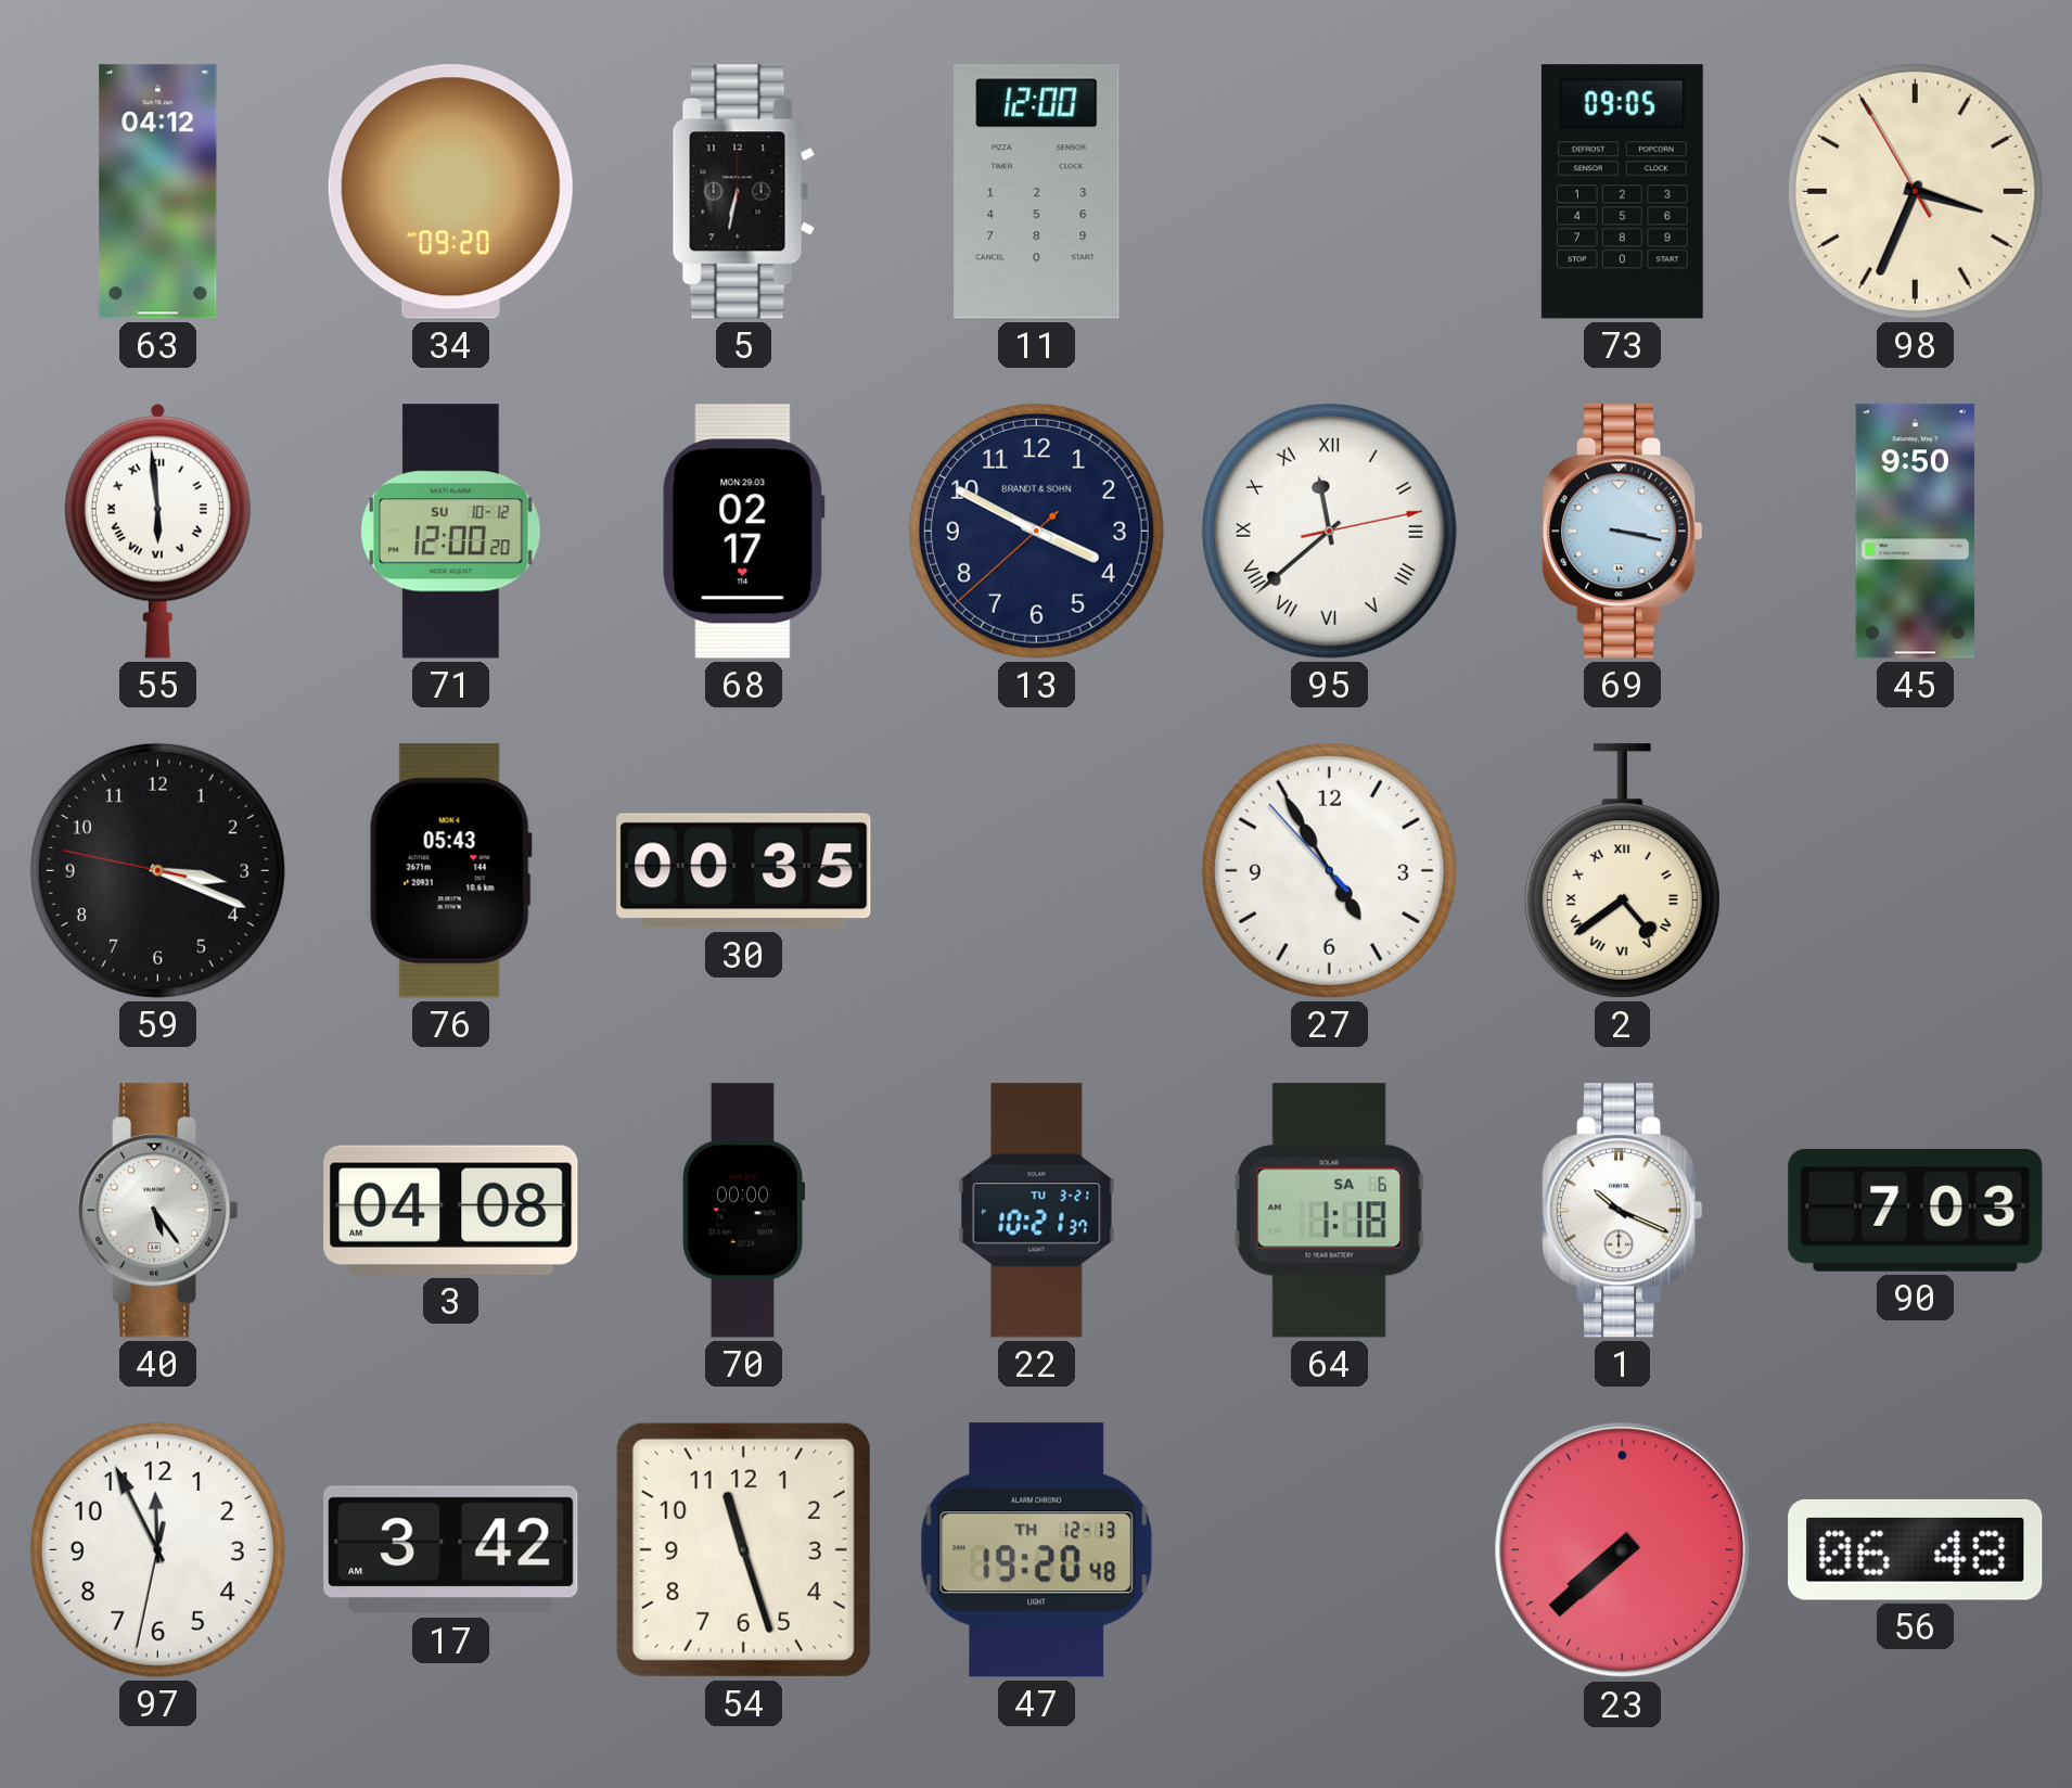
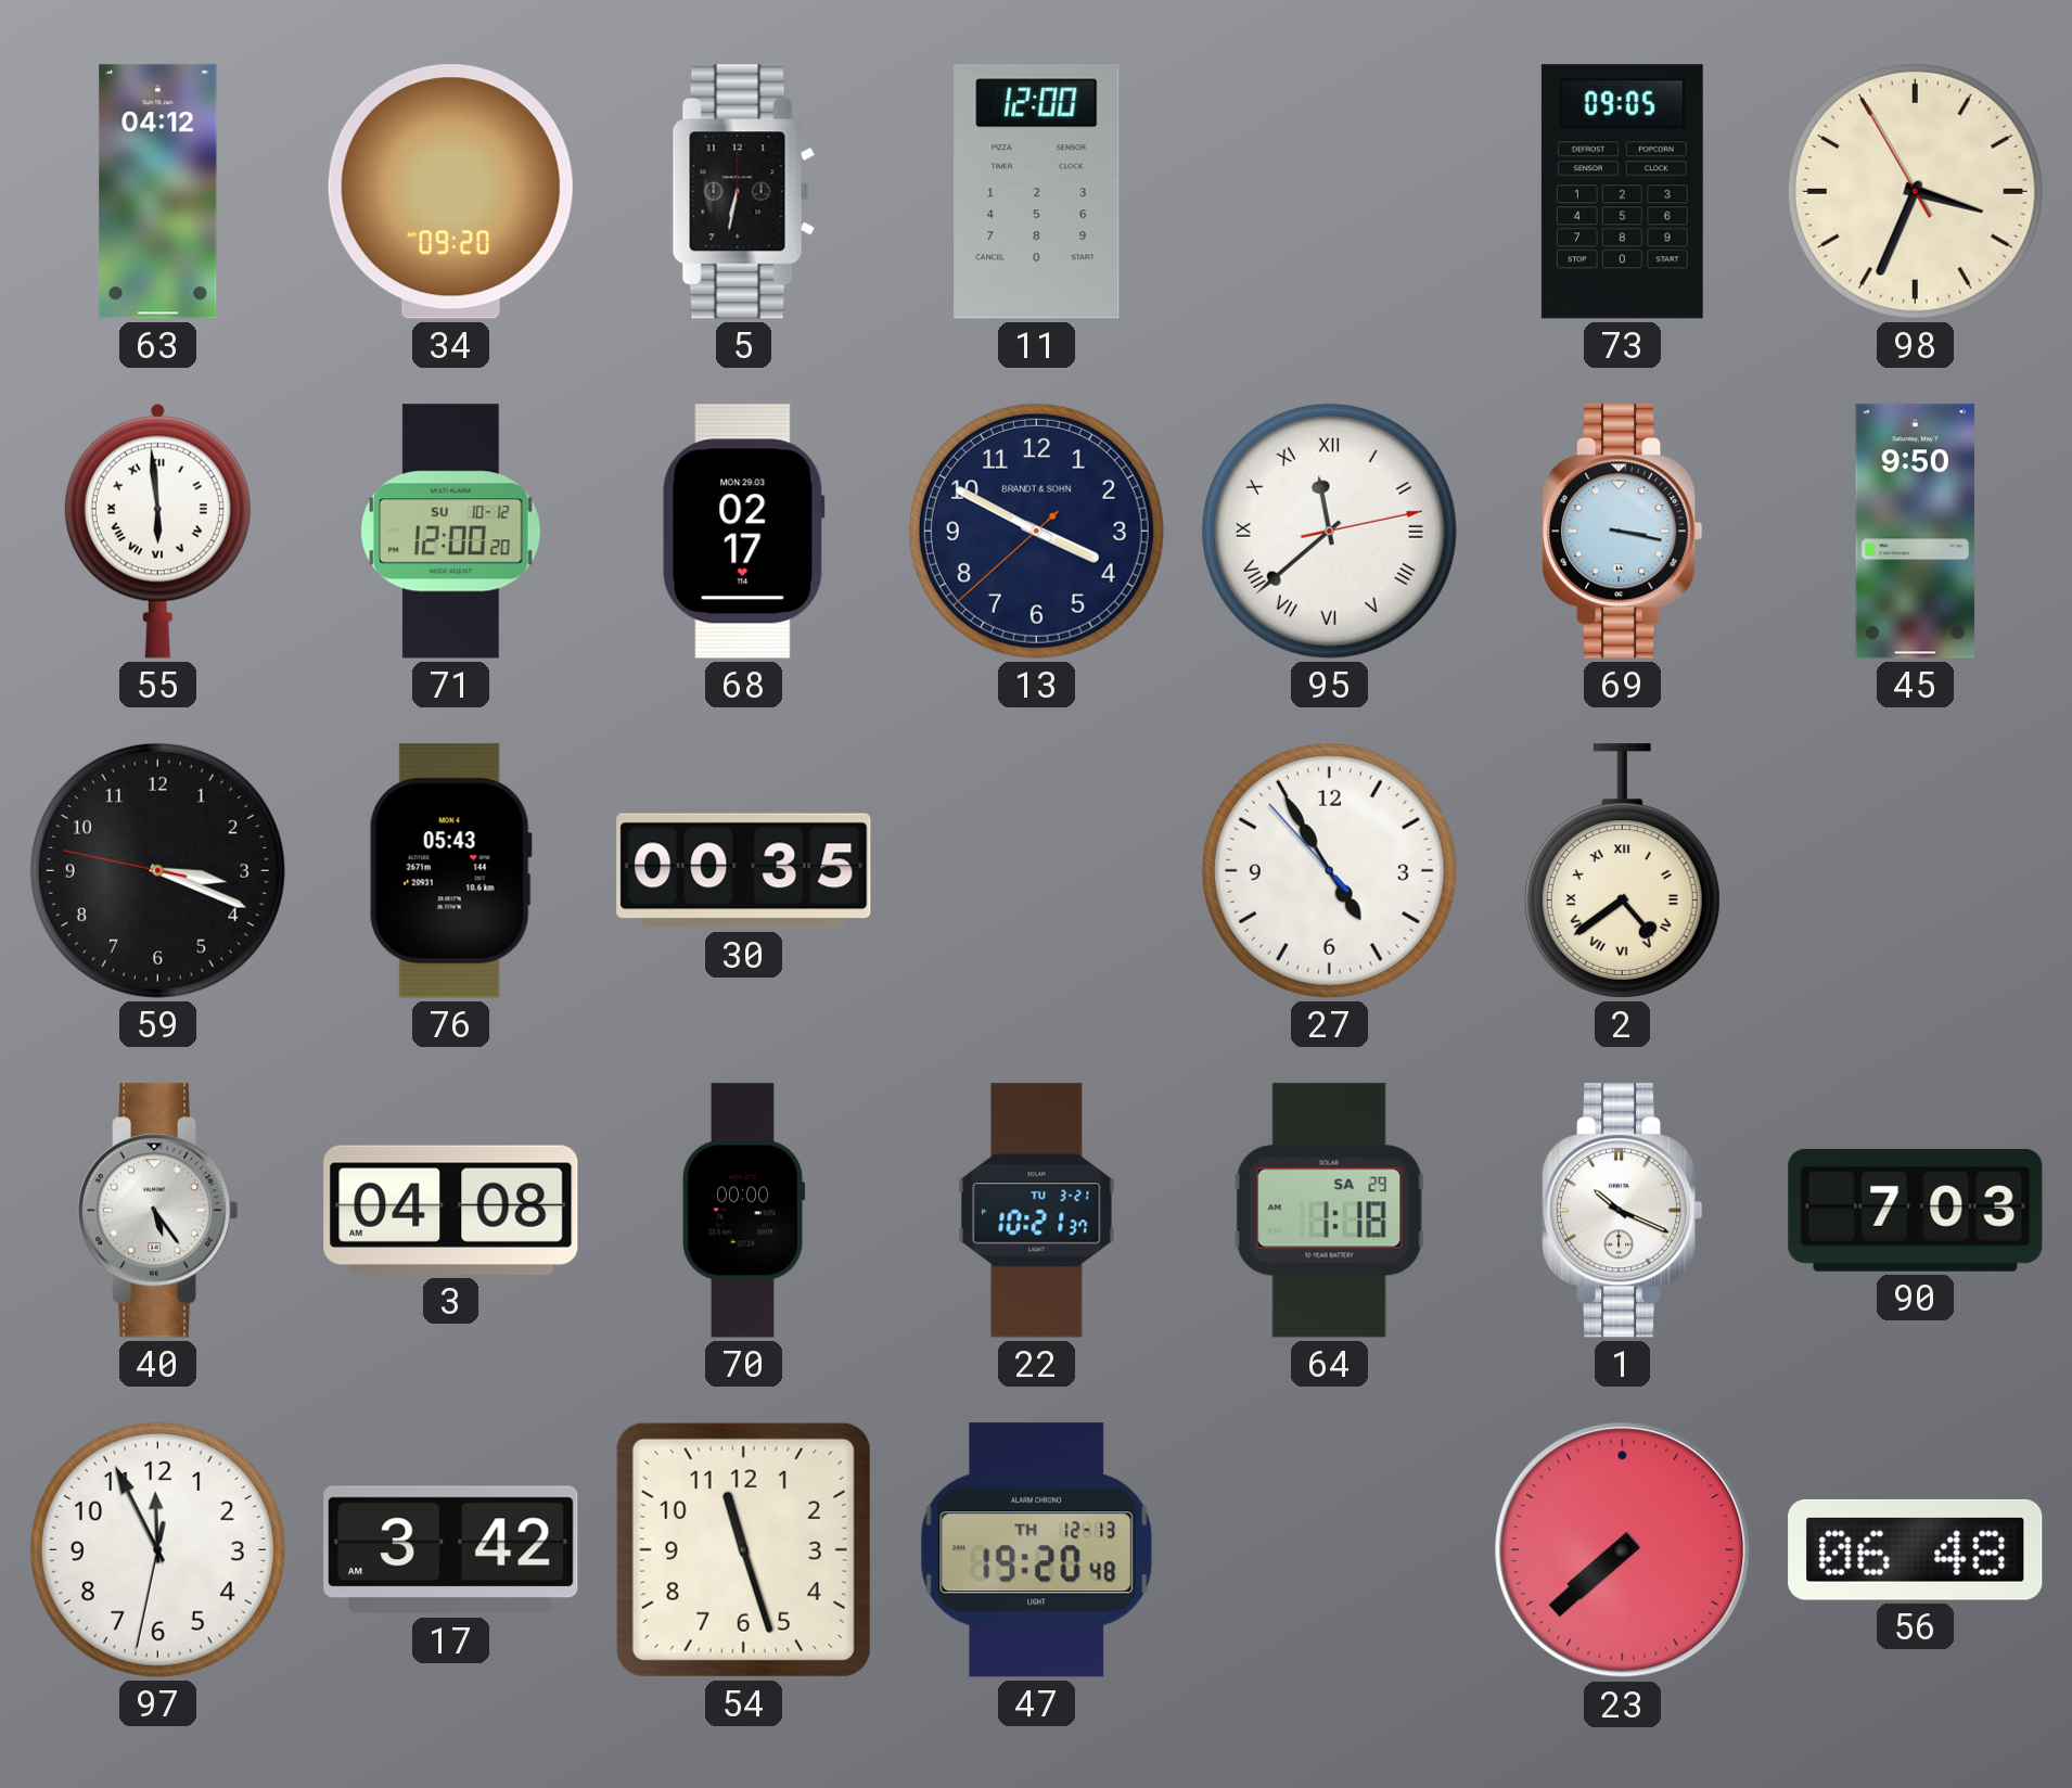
64 date: SA 6 -> SA 29
